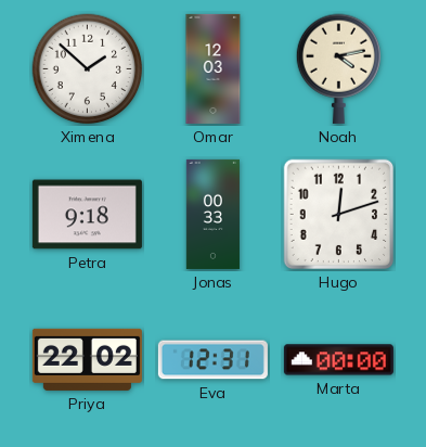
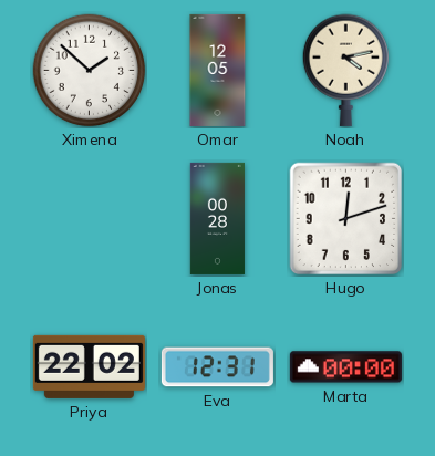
Omar: 12:03 -> 12:05
Petra: 9:18 -> none
Jonas: 00:33 -> 00:28
